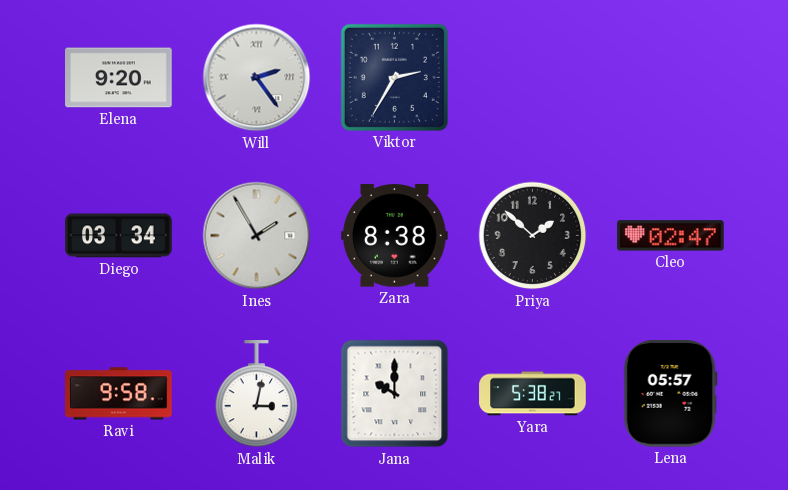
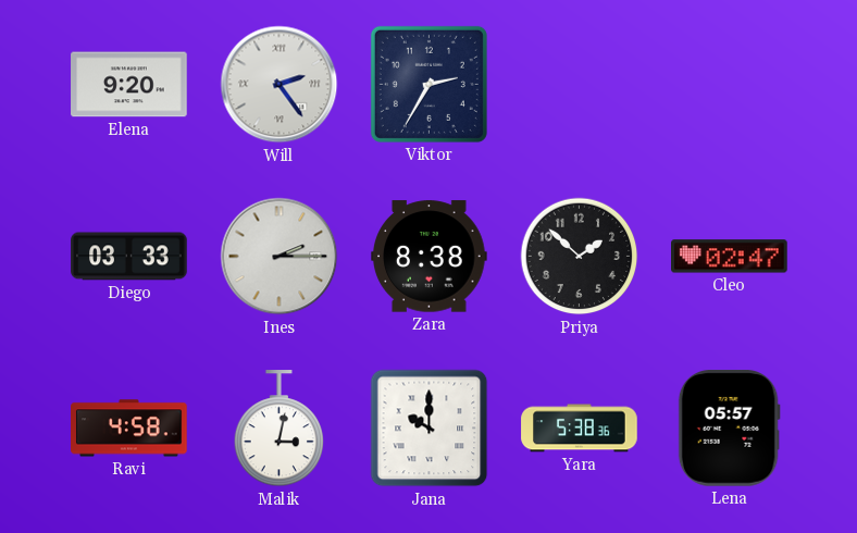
Diego: 03:34 -> 03:33
Ines: 1:55 -> 2:15
Ravi: 9:58 -> 4:58
Yara: 5:38:27 -> 5:38:36
